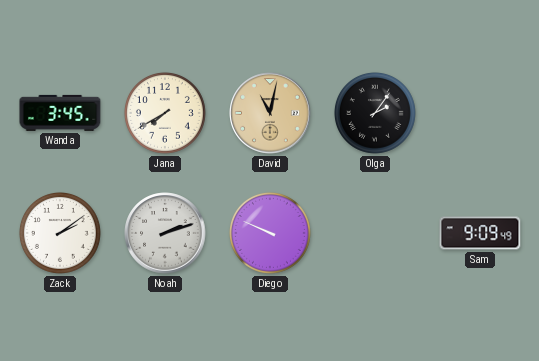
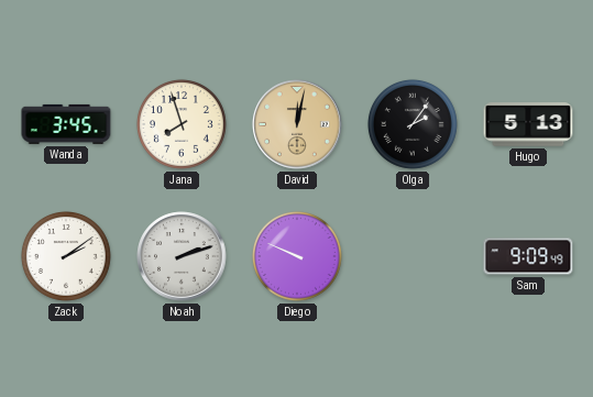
Jana: 7:40 -> 7:57
David: 11:02 -> 12:02
Hugo: none -> 5:13
